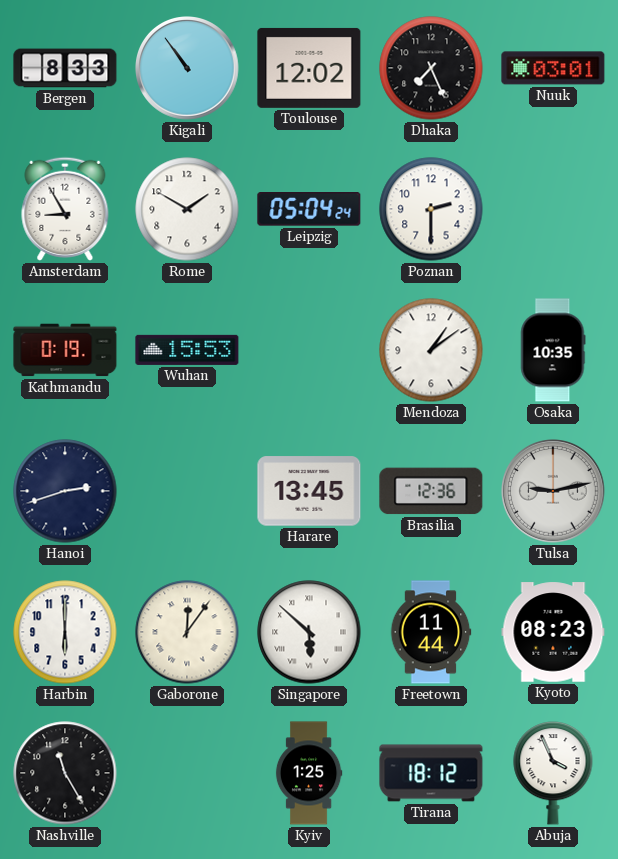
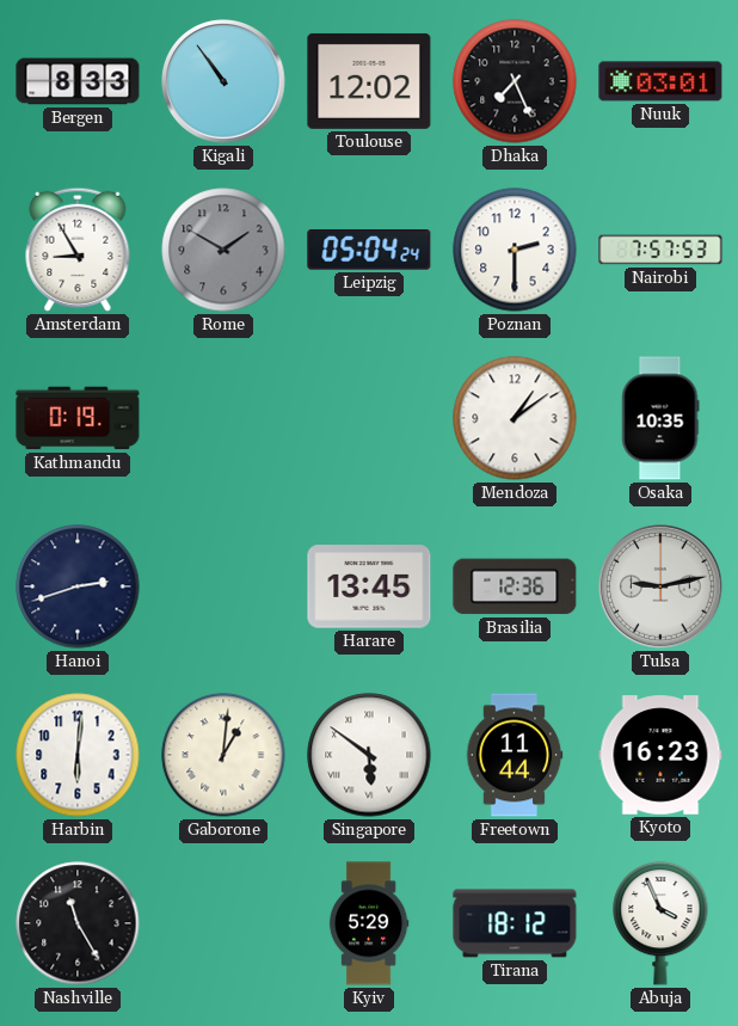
Rome dial: white -> grey
Nairobi: none -> 7:57
Wuhan: 15:53 -> none
Harbin: 6:00 -> 6:01
Gaborone: 12:06 -> 1:01
Singapore: 5:52 -> 5:51
Kyoto: 08:23 -> 16:23
Kyiv: 1:25 -> 5:29
